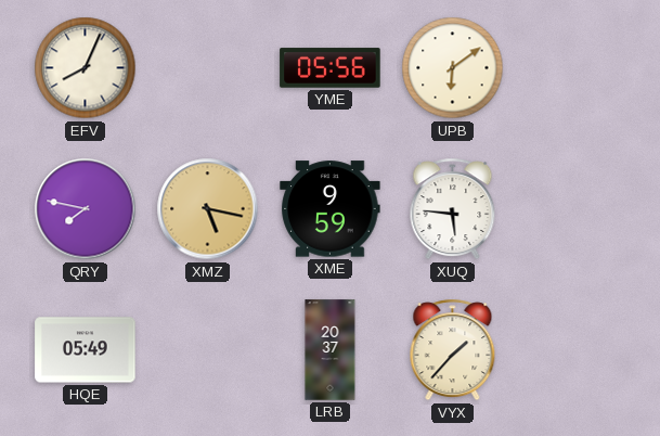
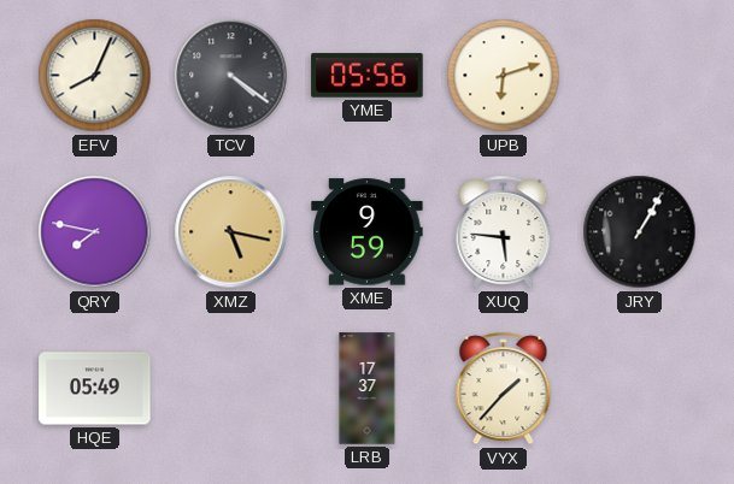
TCV: none -> 4:21
UPB: 6:09 -> 6:12
JRY: none -> 1:05
LRB: 20:37 -> 17:37
